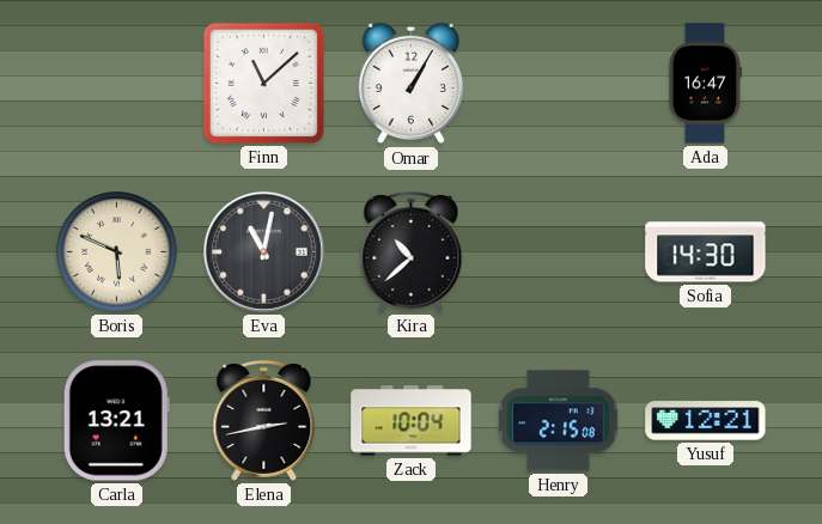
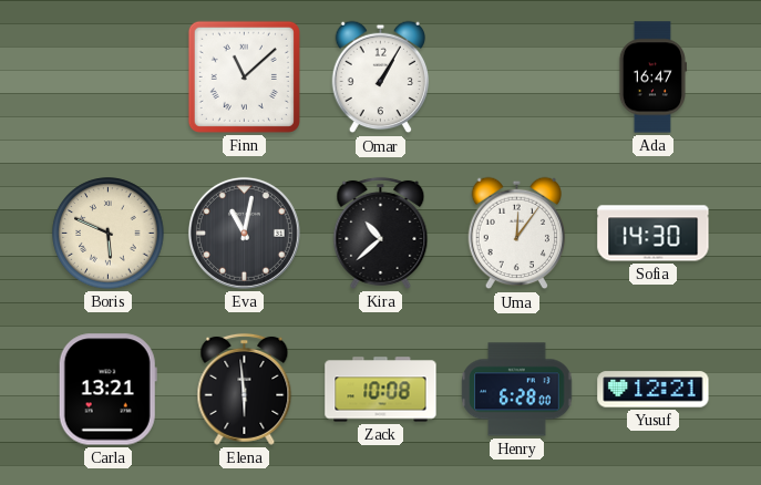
Uma: none -> 12:06
Elena: 2:43 -> 5:59
Zack: 10:04 -> 10:08
Henry: 2:15 -> 6:28
